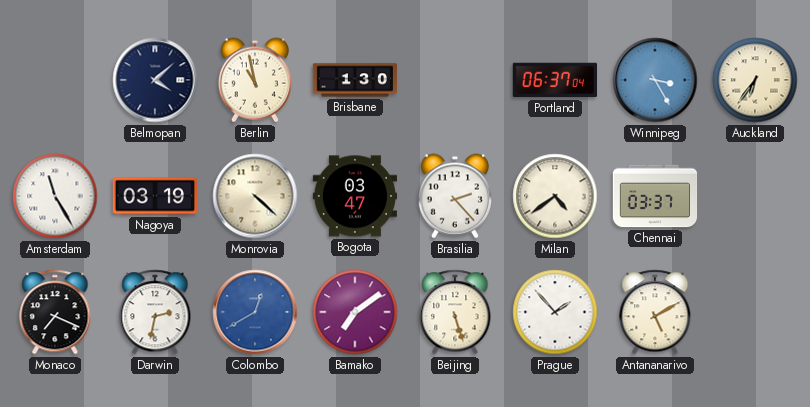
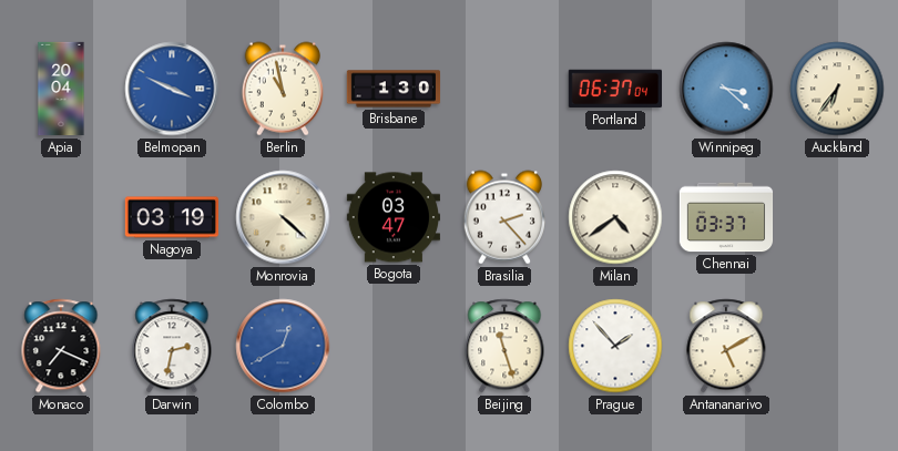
Apia: none -> 20:04
Belmopan: 4:08 -> 3:49
Belmopan dial: navy -> blue
Winnipeg: 3:25 -> 3:22
Amsterdam: 11:25 -> none
Bamako: 7:09 -> none
Beijing: 5:27 -> 11:27
